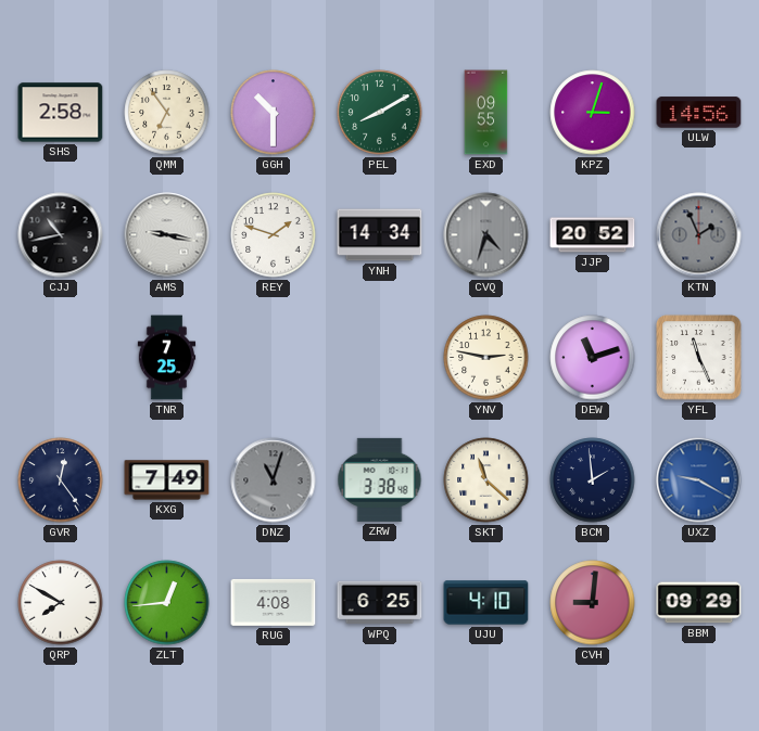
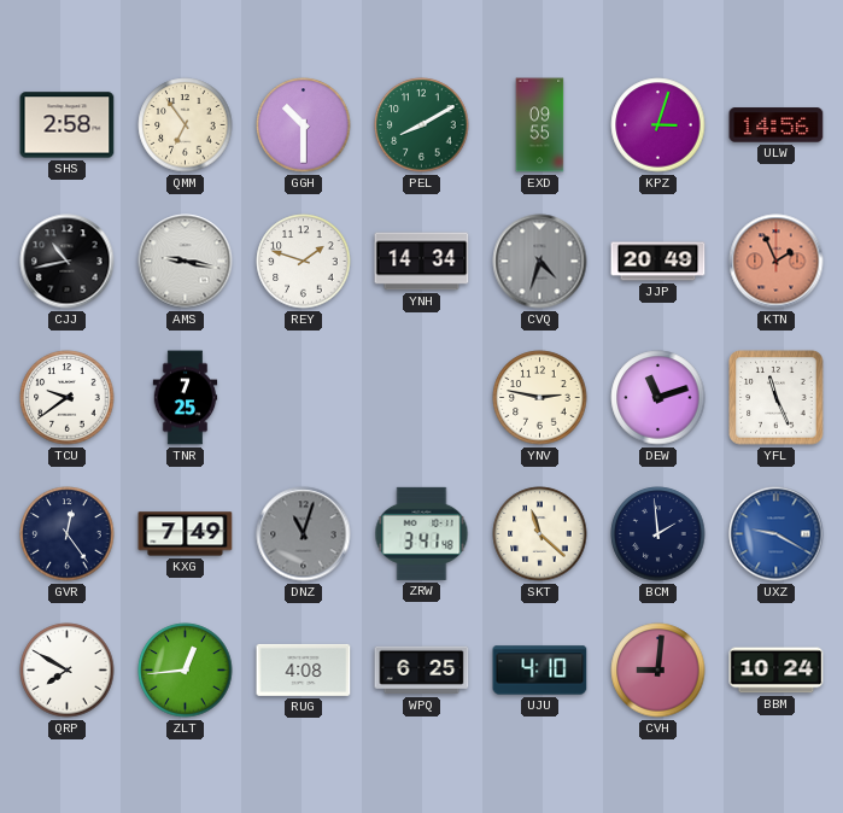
JJP: 20:52 -> 20:49
KTN dial: grey -> salmon
TCU: none -> 9:39
ZRW: 3:38 -> 3:41
BBM: 09:29 -> 10:24
